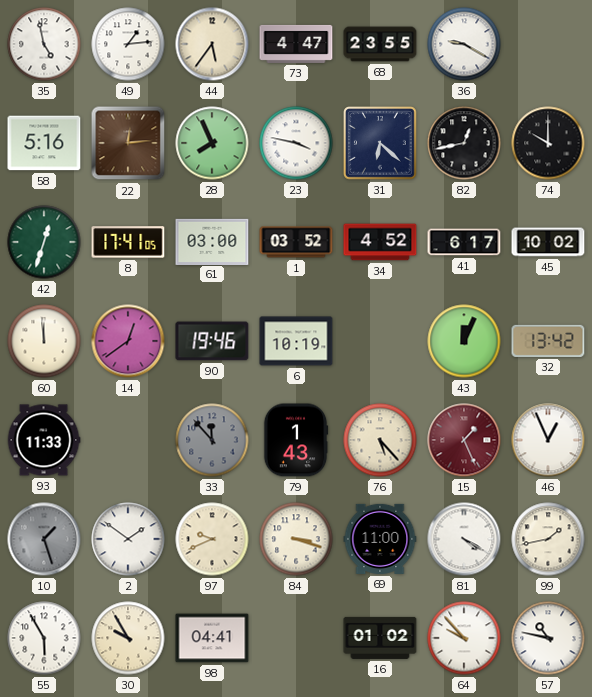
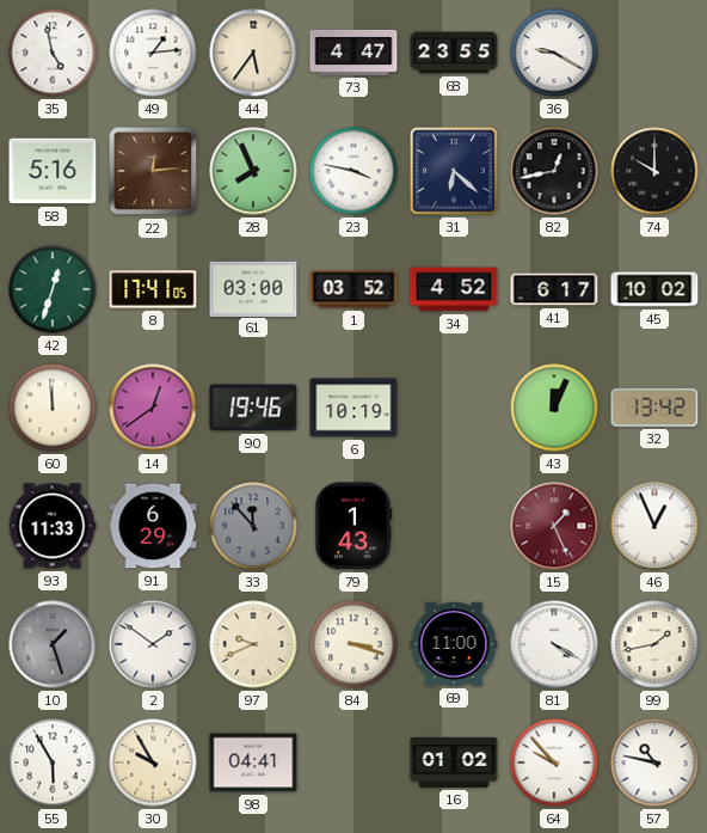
91: none -> 6:29
76: 5:23 -> none
